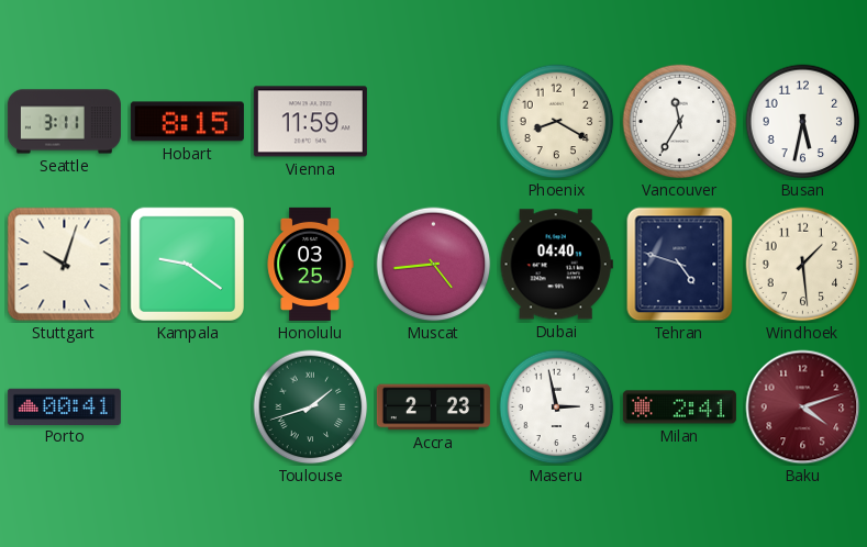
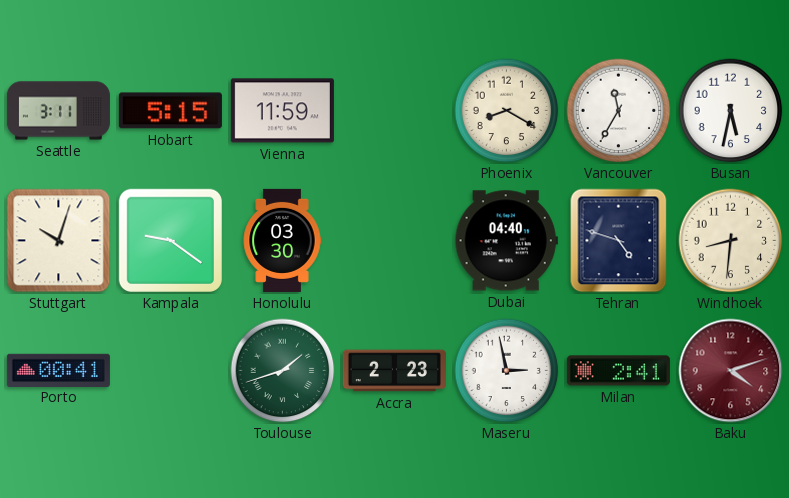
Hobart: 8:15 -> 5:15
Honolulu: 03:25 -> 03:30
Muscat: 4:44 -> none
Windhoek: 1:29 -> 8:31
